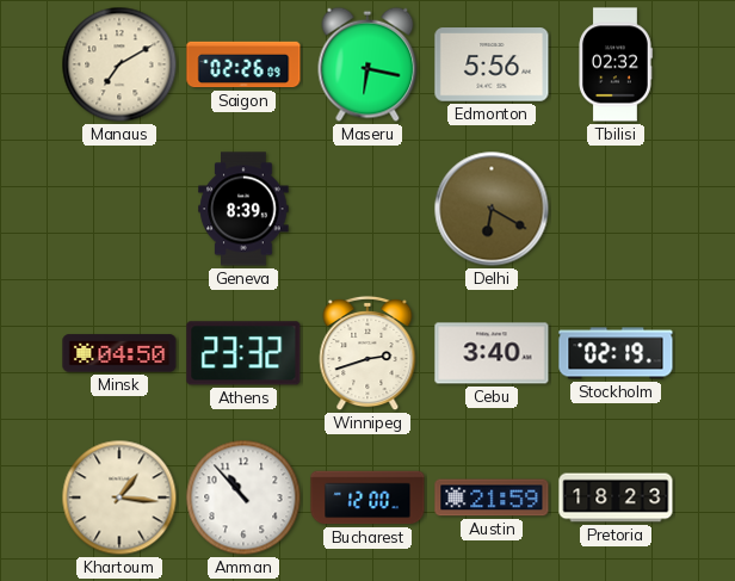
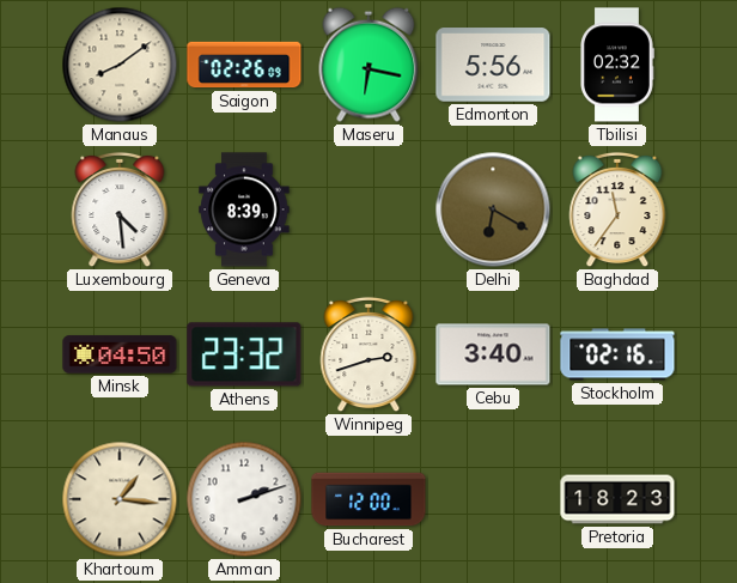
Manaus: 7:10 -> 8:09
Luxembourg: none -> 4:29
Baghdad: none -> 11:36
Stockholm: 02:19 -> 02:16
Amman: 10:53 -> 2:12
Austin: 21:59 -> none
